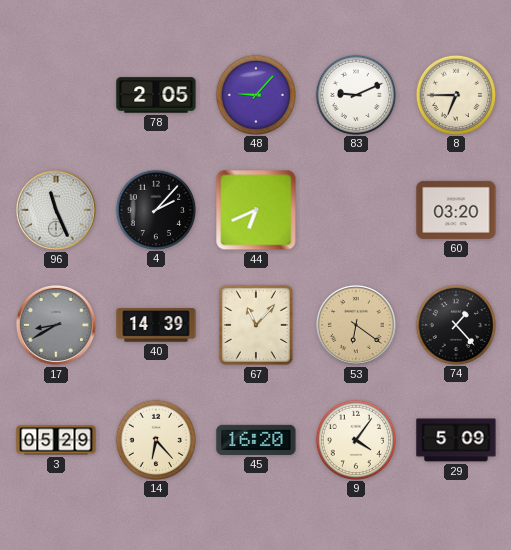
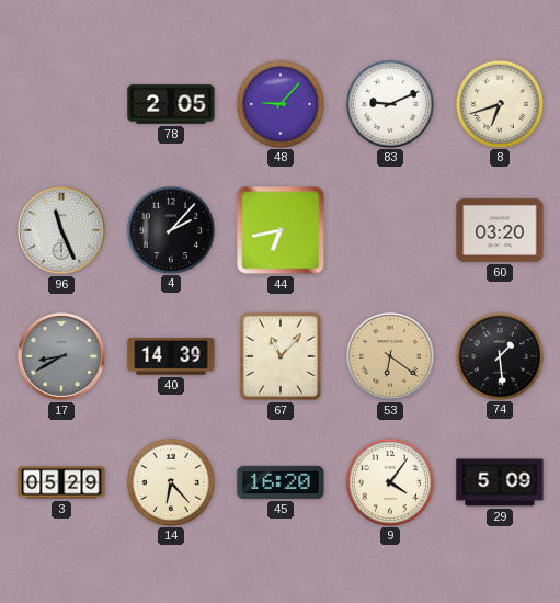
8: 6:45 -> 6:42
44: 6:41 -> 6:43
74: 1:23 -> 1:29
